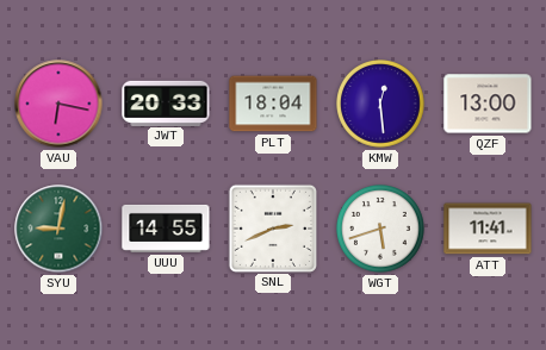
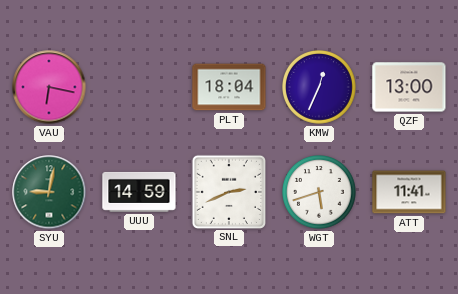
JWT: 20:33 -> none
KMW: 12:29 -> 12:34
UUU: 14:55 -> 14:59
